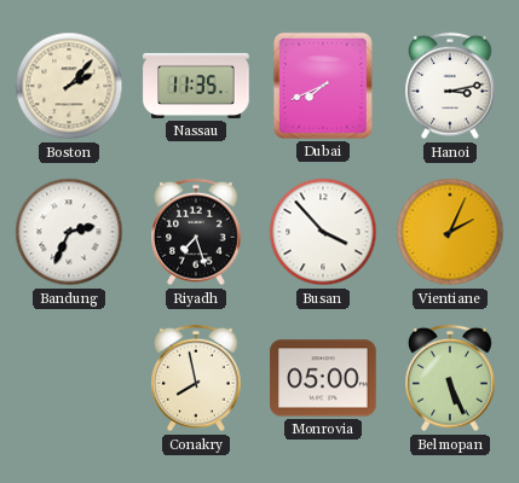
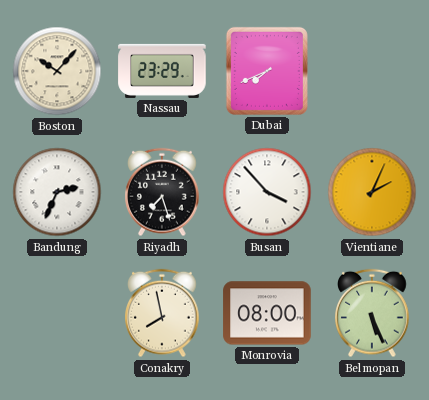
Boston: 2:07 -> 10:07
Nassau: 11:35 -> 23:29
Hanoi: 3:13 -> none
Monrovia: 05:00 -> 08:00
